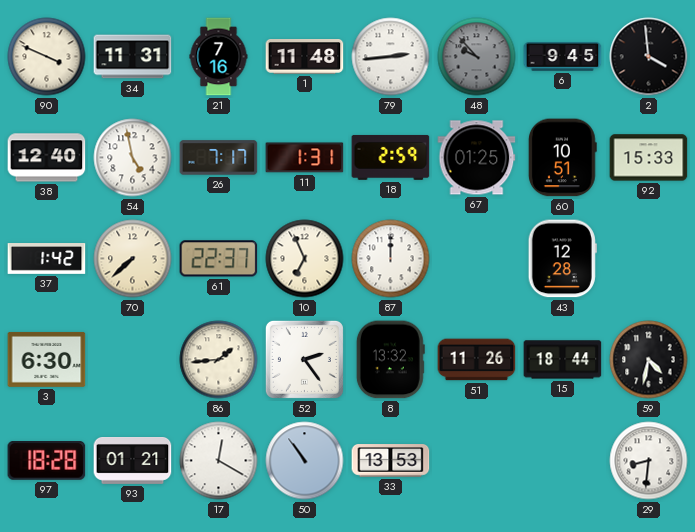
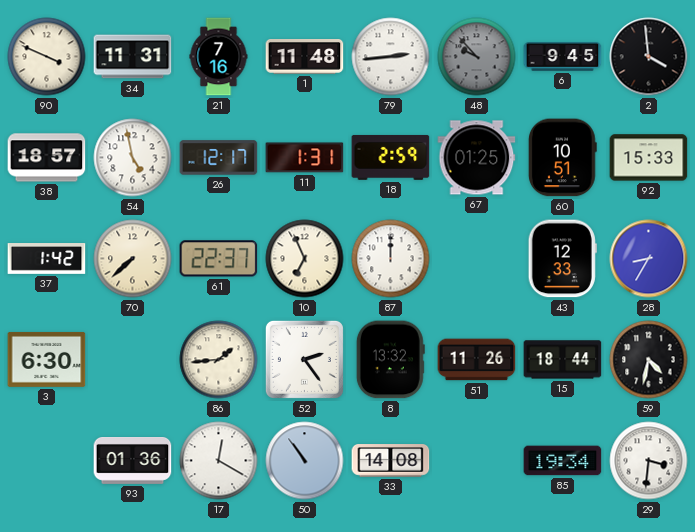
38: 12:40 -> 18:57
26: 7:17 -> 12:17
43: 12:28 -> 12:33
28: none -> 8:35
97: 18:28 -> none
93: 01:21 -> 01:36
33: 13:53 -> 14:08
85: none -> 19:34
29: 8:31 -> 3:31
